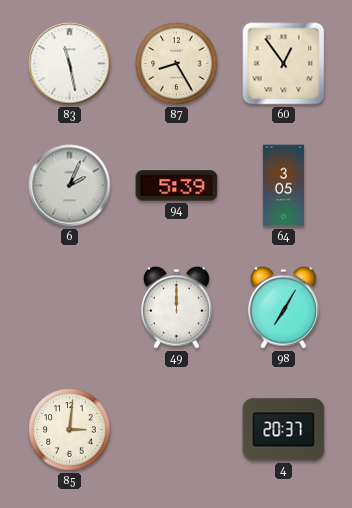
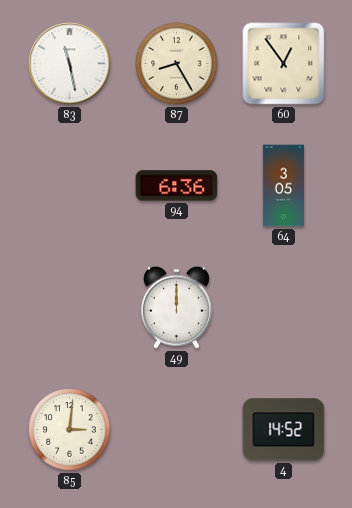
6: 2:04 -> none
94: 5:39 -> 6:36
98: 7:05 -> none
4: 20:37 -> 14:52
